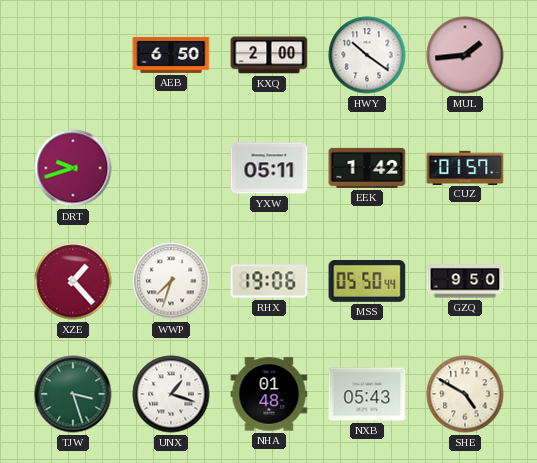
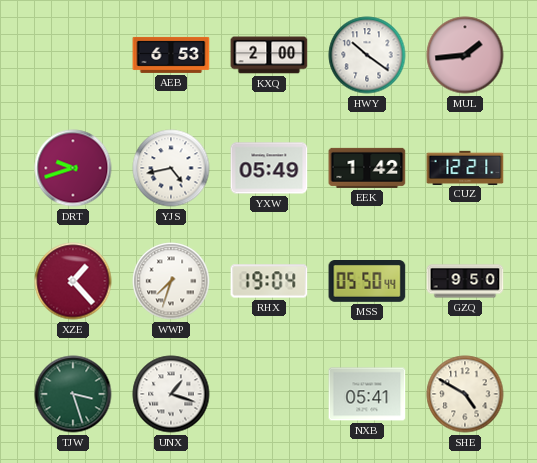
AEB: 6:50 -> 6:53
YJS: none -> 4:43
YXW: 05:11 -> 05:49
CUZ: 01:57 -> 12:21
RHX: 19:06 -> 19:04
NHA: 01:48 -> none
NXB: 05:43 -> 05:41
